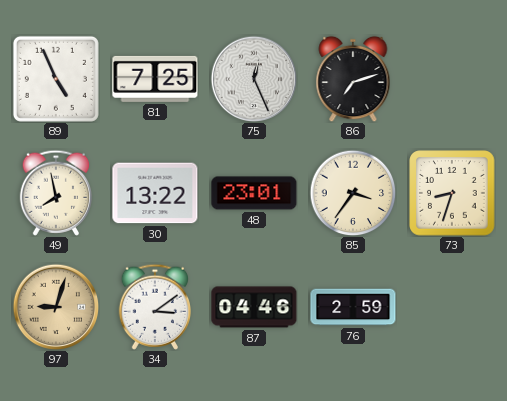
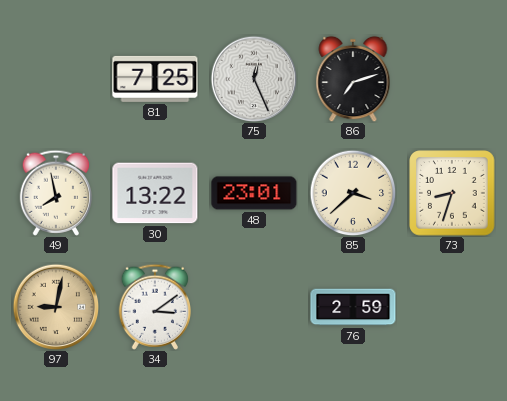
89: 4:56 -> none
85: 3:36 -> 3:38
97: 9:03 -> 9:02
87: 04:46 -> none
